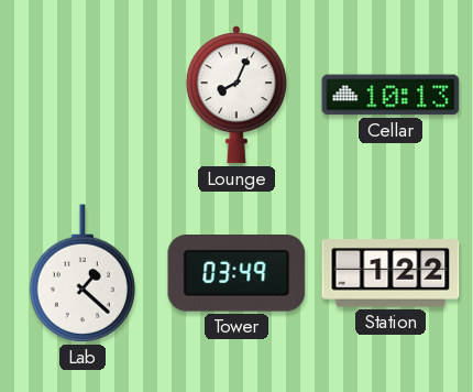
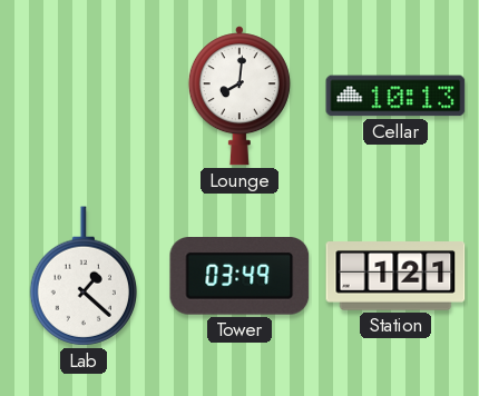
Lounge: 8:04 -> 8:01
Station: 1:22 -> 1:21
